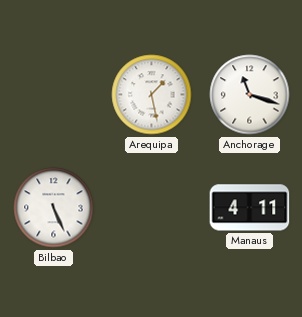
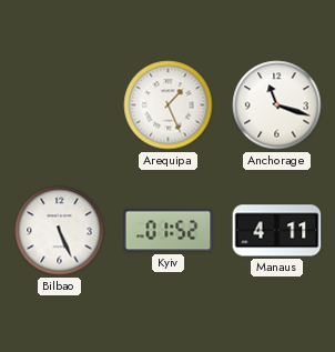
Arequipa: 1:28 -> 1:26
Kyiv: none -> 01:52
